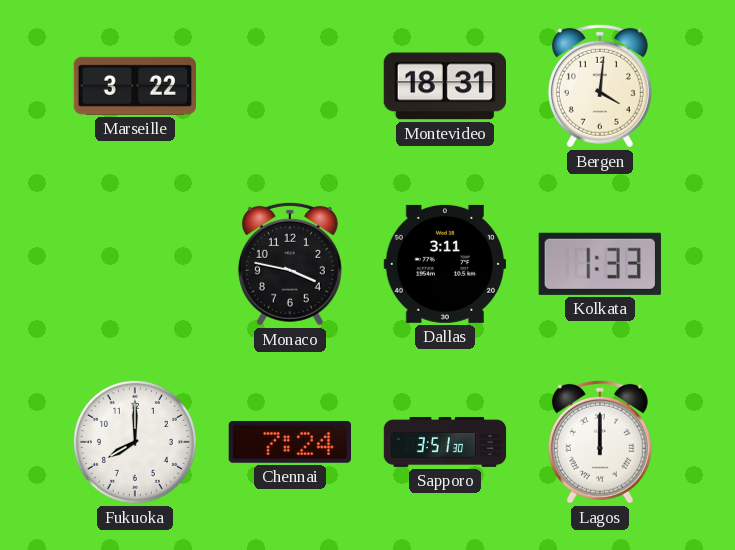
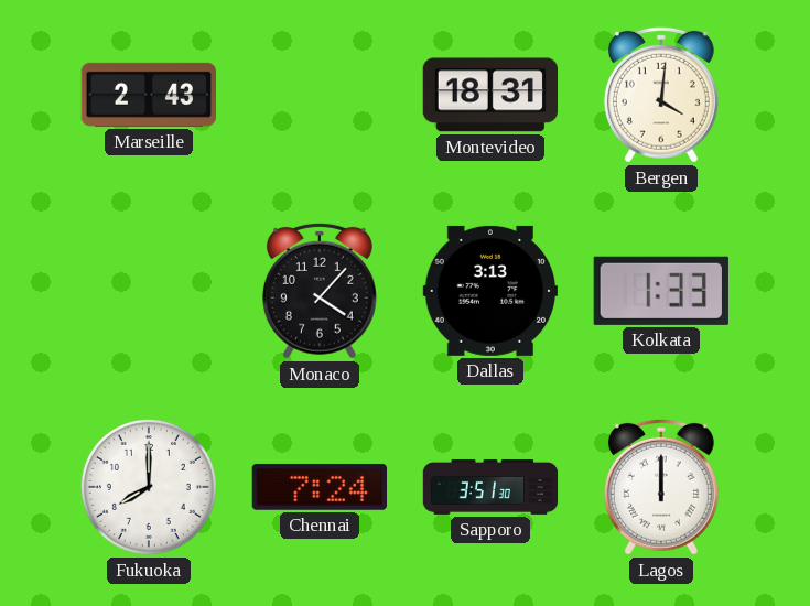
Marseille: 3:22 -> 2:43
Monaco: 3:47 -> 4:07
Dallas: 3:11 -> 3:13
